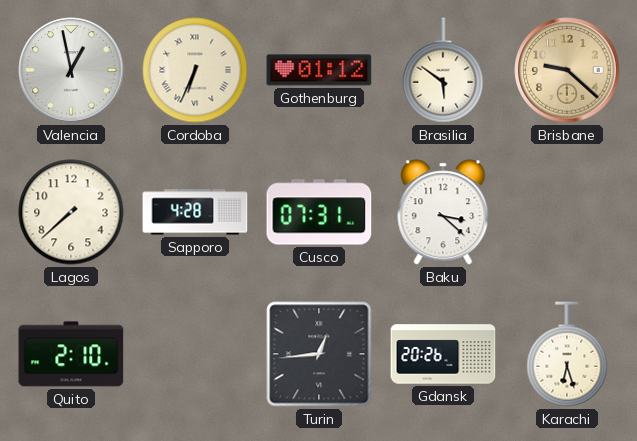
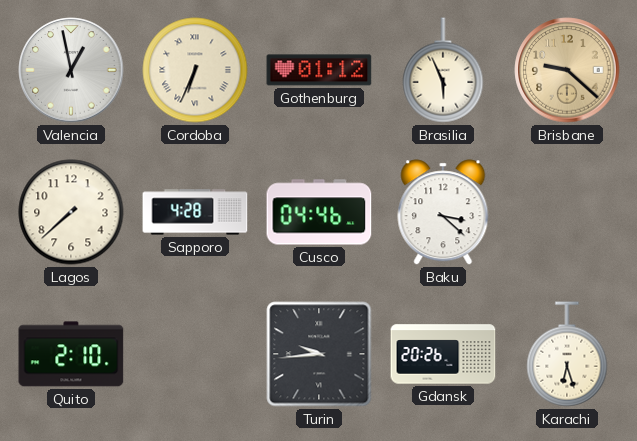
Brasilia: 5:51 -> 5:56
Cusco: 07:31 -> 04:46
Turin: 12:44 -> 9:44
